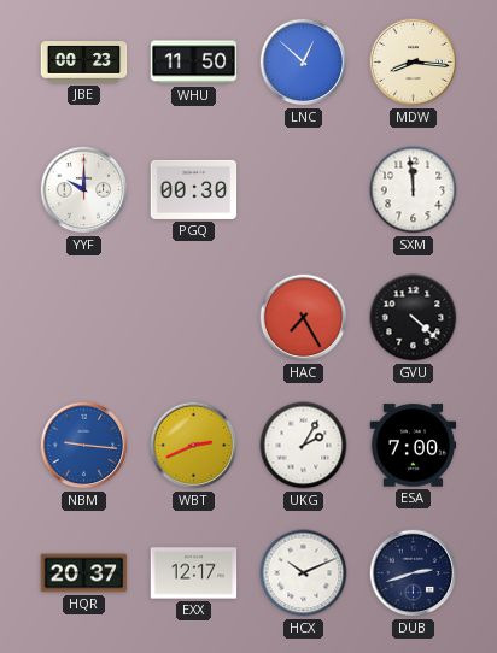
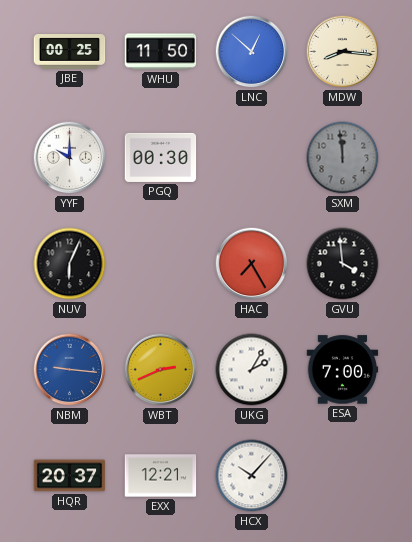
JBE: 00:23 -> 00:25
SXM dial: white -> grey
NUV: none -> 6:04
GVU: 4:22 -> 3:59
EXX: 12:17 -> 12:21
HCX: 10:11 -> 10:07
DUB: 2:42 -> none
